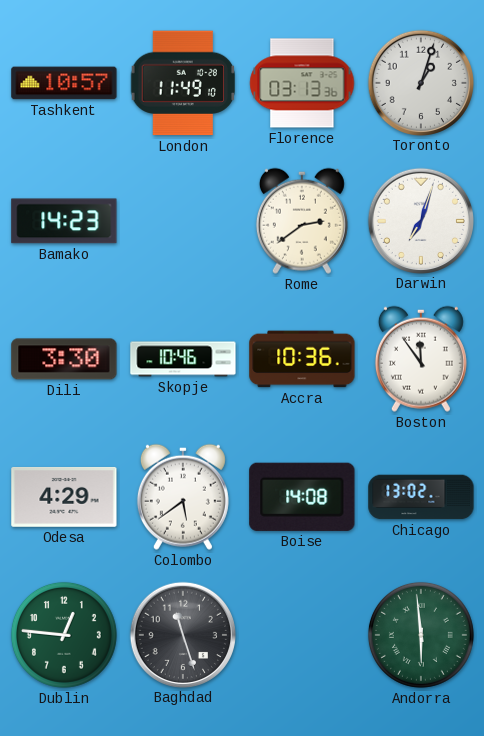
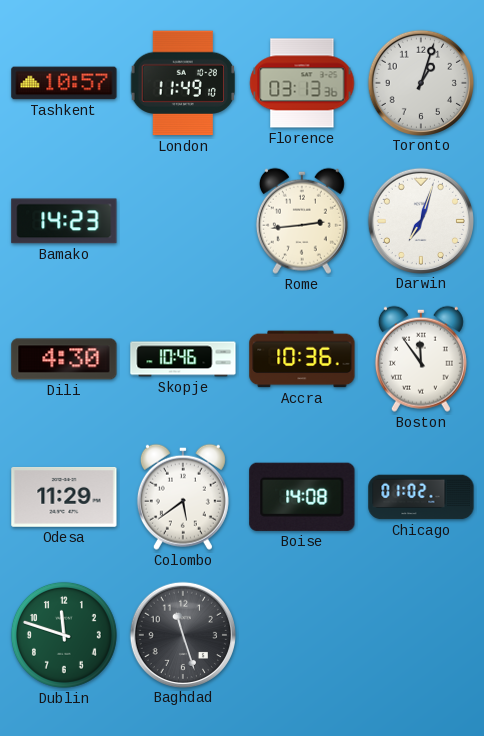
Rome: 2:39 -> 2:44
Dili: 3:30 -> 4:30
Odesa: 4:29 -> 11:29
Chicago: 13:02 -> 01:02
Dublin: 12:46 -> 11:48
Andorra: 5:59 -> none
